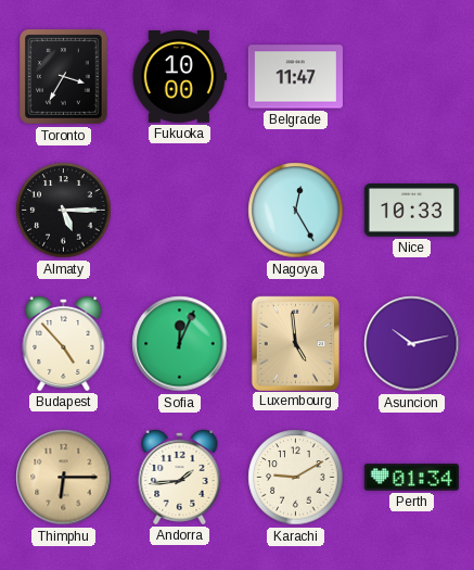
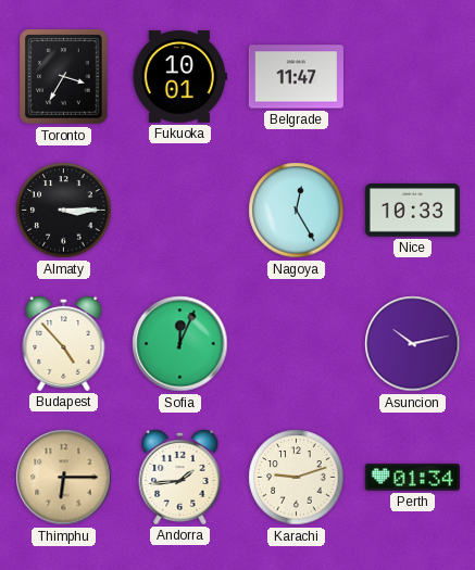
Fukuoka: 10:00 -> 10:01
Almaty: 5:15 -> 3:15
Luxembourg: 4:59 -> none
Karachi: 9:10 -> 9:12
